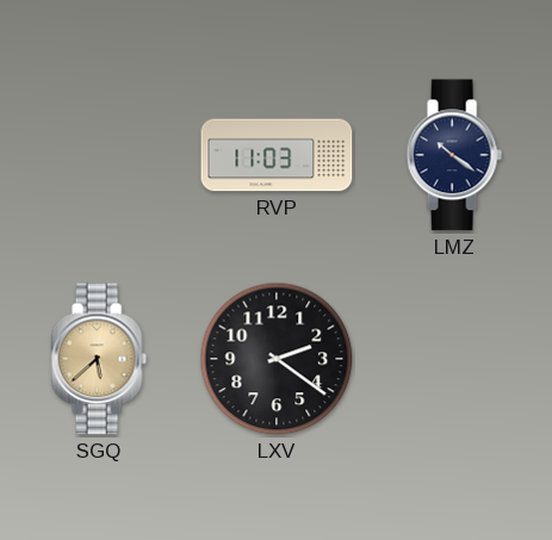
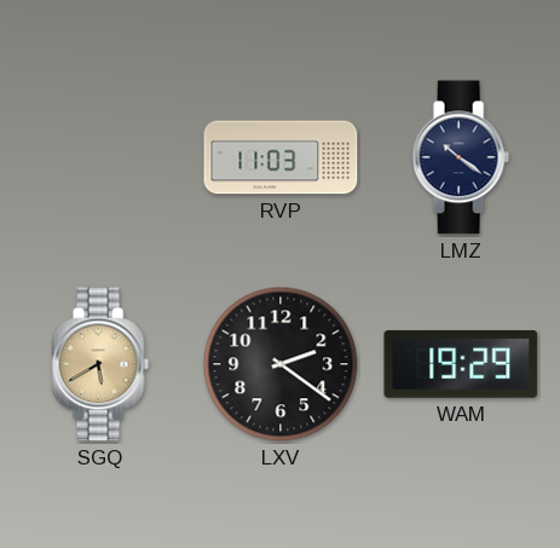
SGQ: 5:38 -> 5:40
WAM: none -> 19:29
